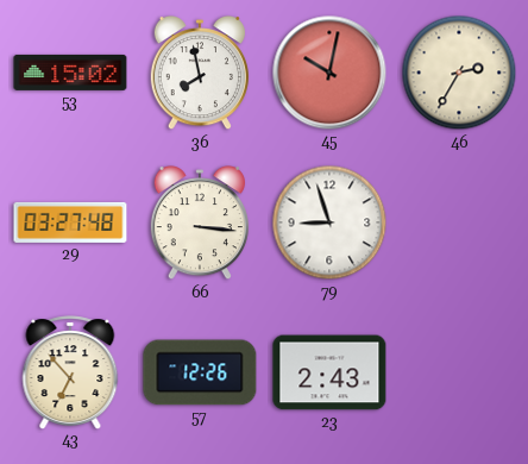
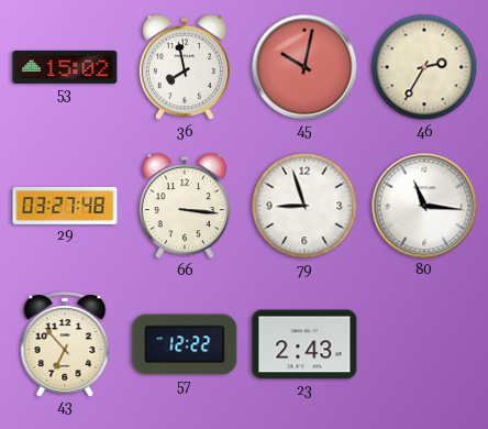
80: none -> 11:16
57: 12:26 -> 12:22
